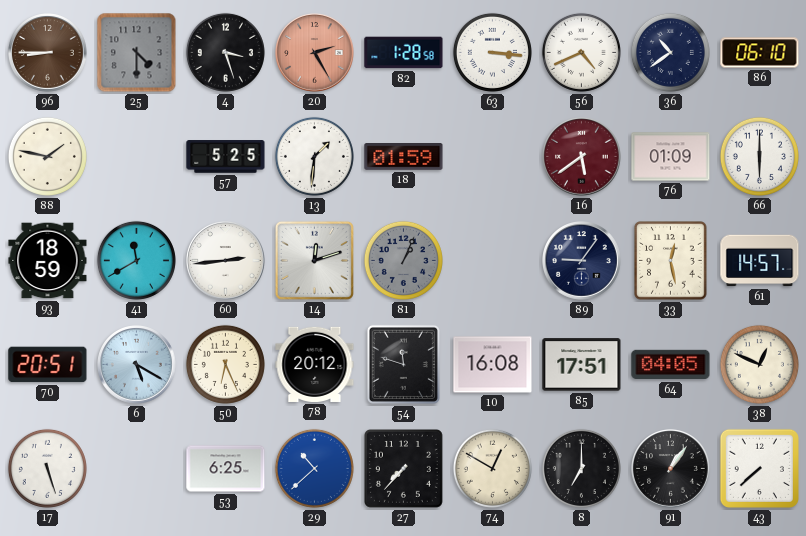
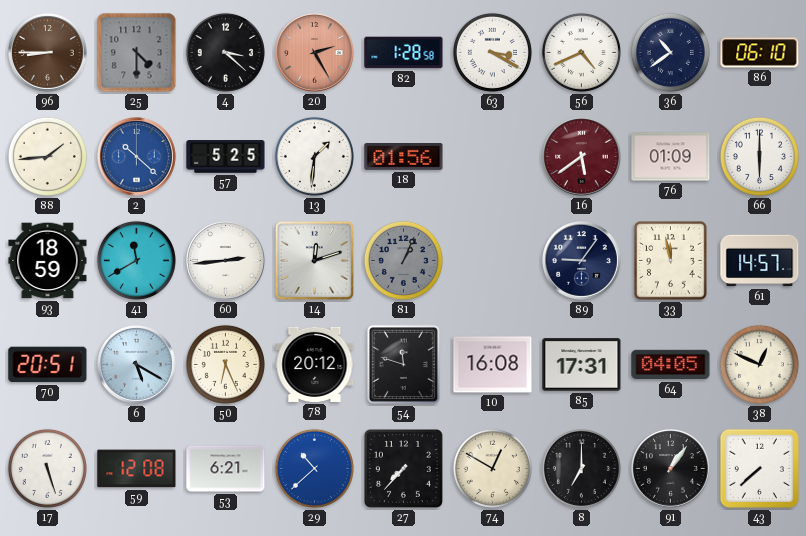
4: 3:27 -> 3:22
63: 3:16 -> 3:20
88: 1:47 -> 1:44
2: none -> 10:22
18: 01:59 -> 01:56
33: 12:28 -> 11:58
85: 17:51 -> 17:31
59: none -> 12:08
53: 6:25 -> 6:21
